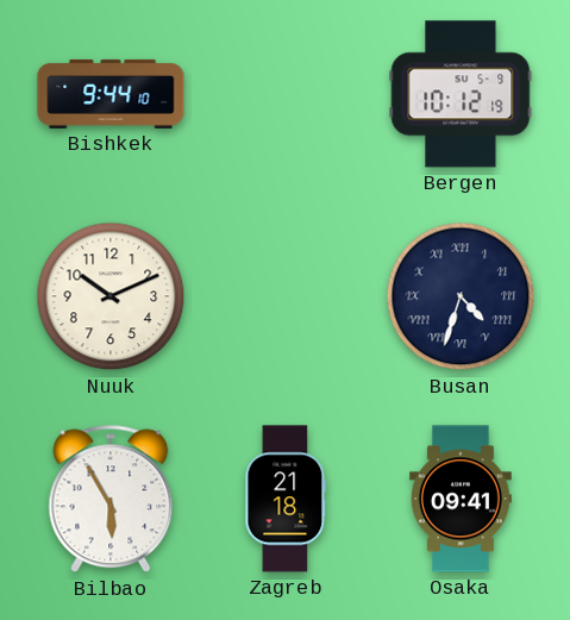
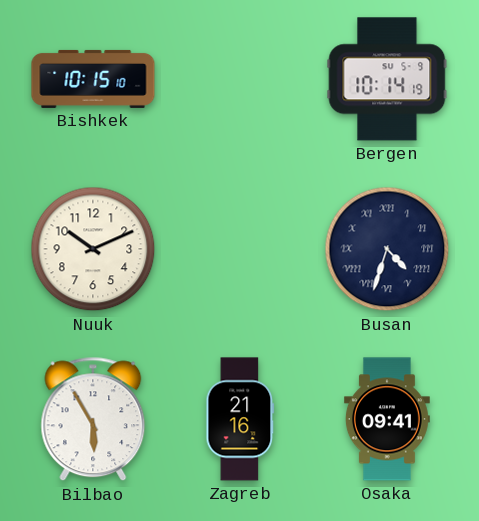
Bishkek: 9:44 -> 10:15
Bergen: 10:12 -> 10:14
Zagreb: 21:18 -> 21:16
